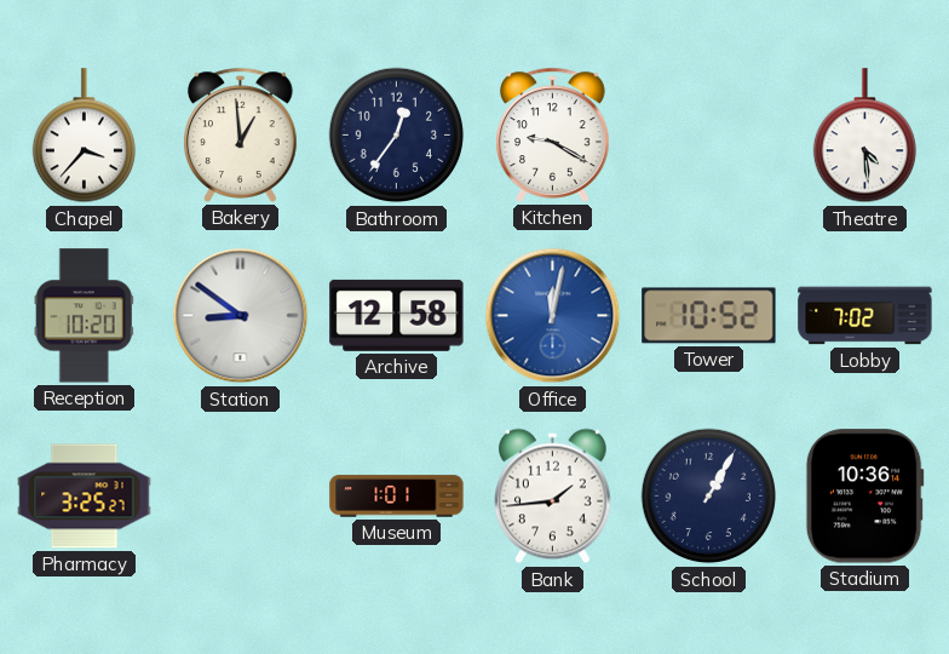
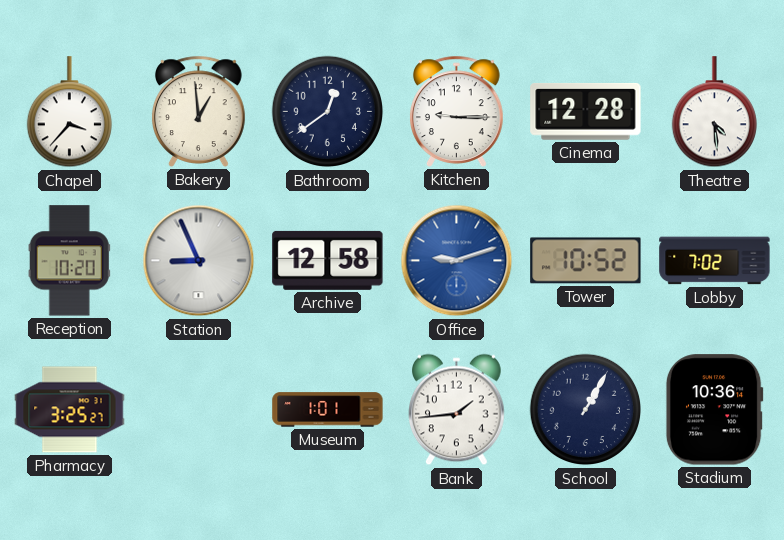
Bathroom: 12:36 -> 12:39
Kitchen: 9:20 -> 9:15
Cinema: none -> 12:28
Station: 8:51 -> 8:56
Office: 12:02 -> 9:12
